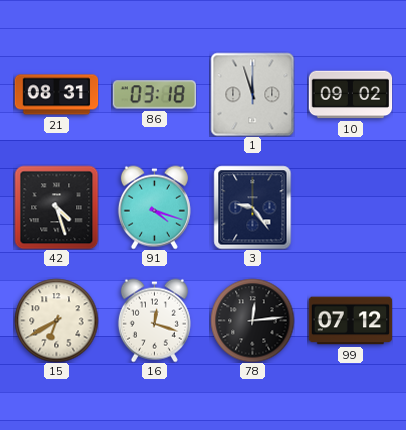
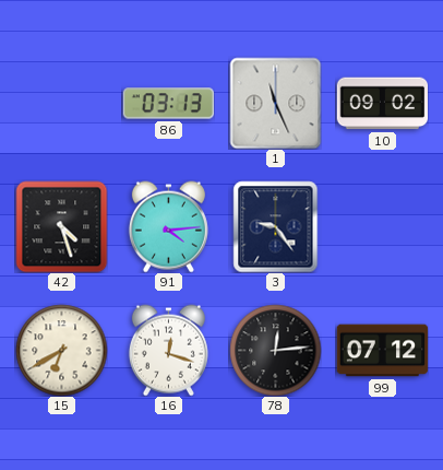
21: 08:31 -> none
86: 03:18 -> 03:13
1: 11:57 -> 11:26
91: 4:18 -> 4:14
